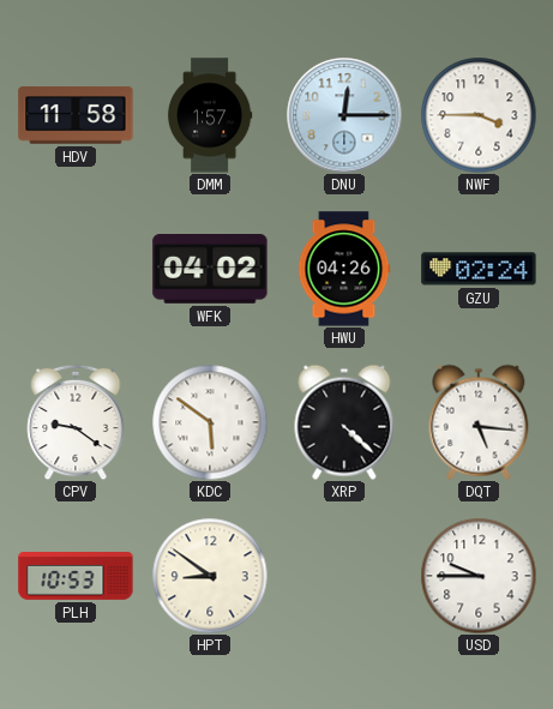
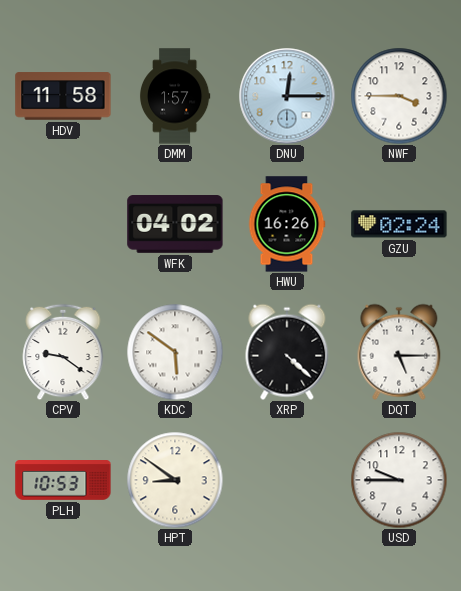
HWU: 04:26 -> 16:26
DQT: 5:16 -> 5:15
